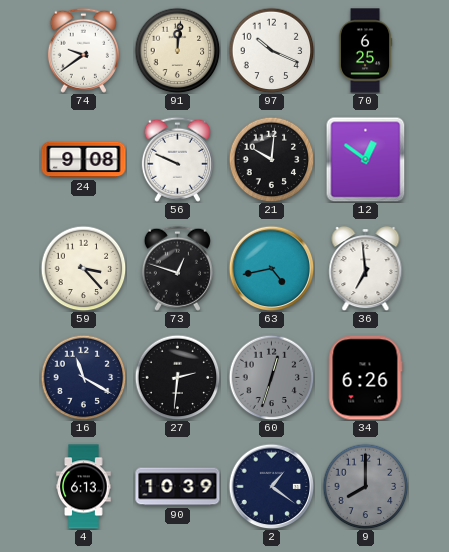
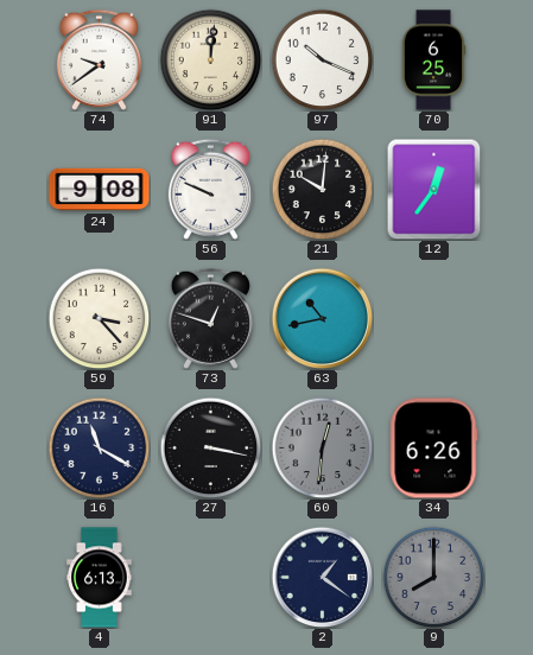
12: 12:51 -> 12:36
63: 4:43 -> 10:43
36: 6:59 -> none
27: 2:31 -> 3:17
60: 12:33 -> 12:31
90: 10:39 -> none
